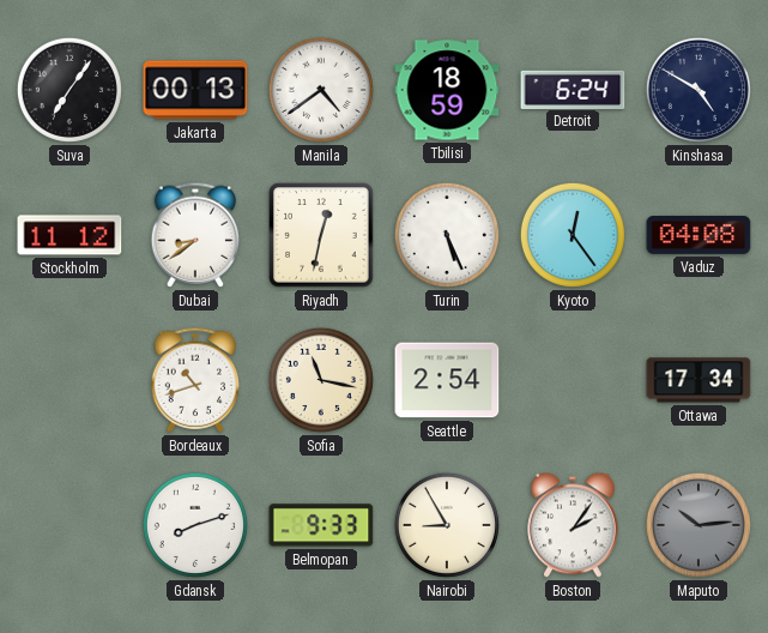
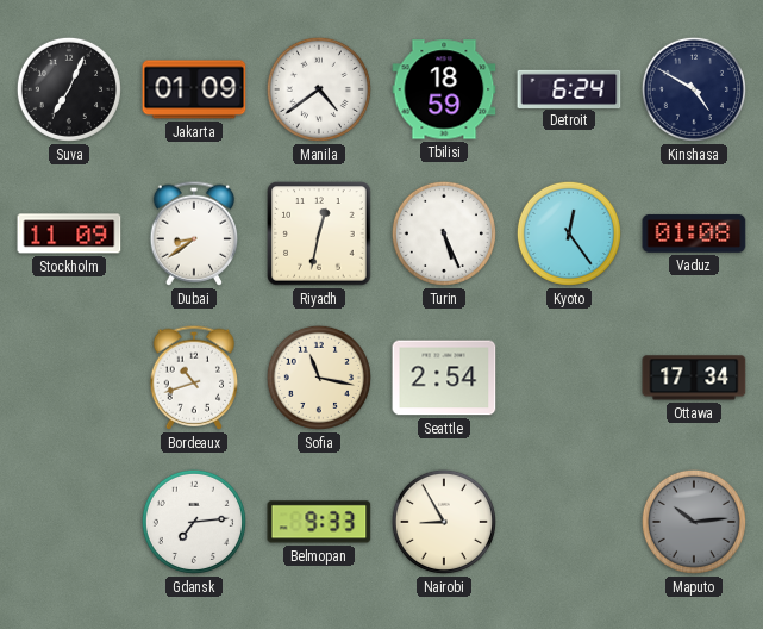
Suva: 7:06 -> 7:04
Jakarta: 00:13 -> 01:09
Stockholm: 11:12 -> 11:09
Vaduz: 04:08 -> 01:08
Gdansk: 8:12 -> 7:14
Boston: 2:06 -> none
